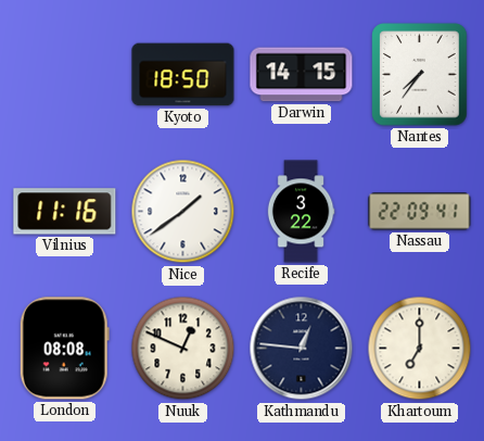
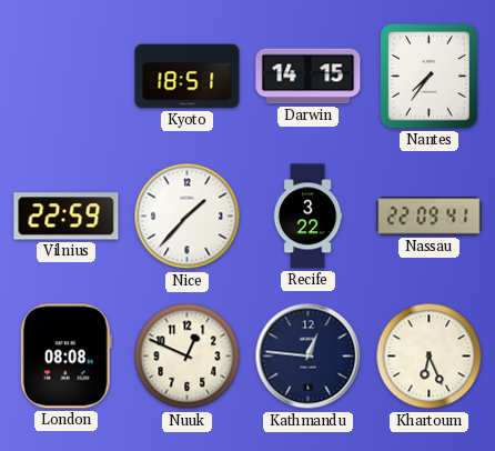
Kyoto: 18:50 -> 18:51
Vilnius: 11:16 -> 22:59
Nice: 1:39 -> 1:37
Khartoum: 7:00 -> 6:26
